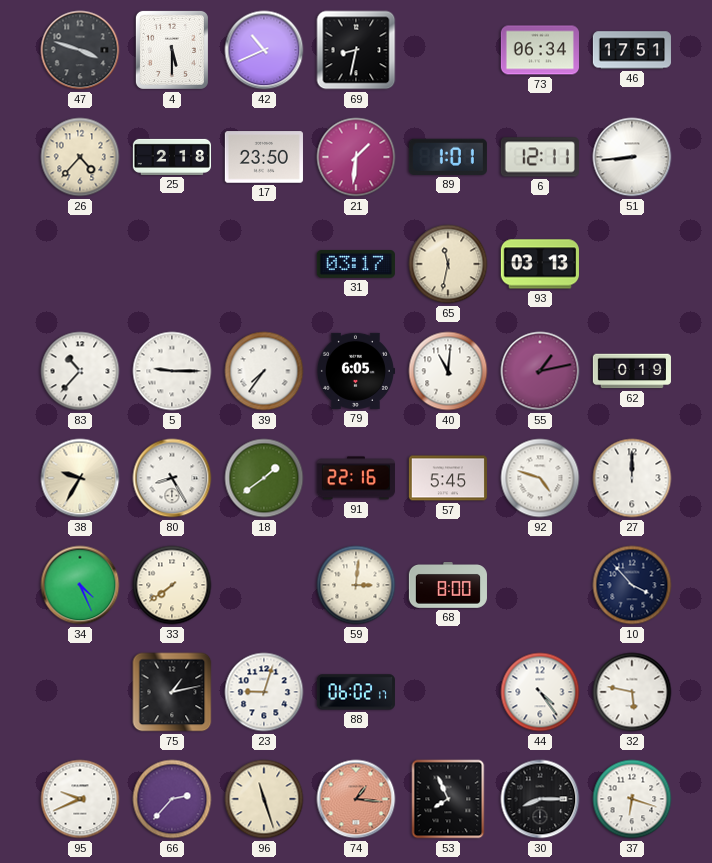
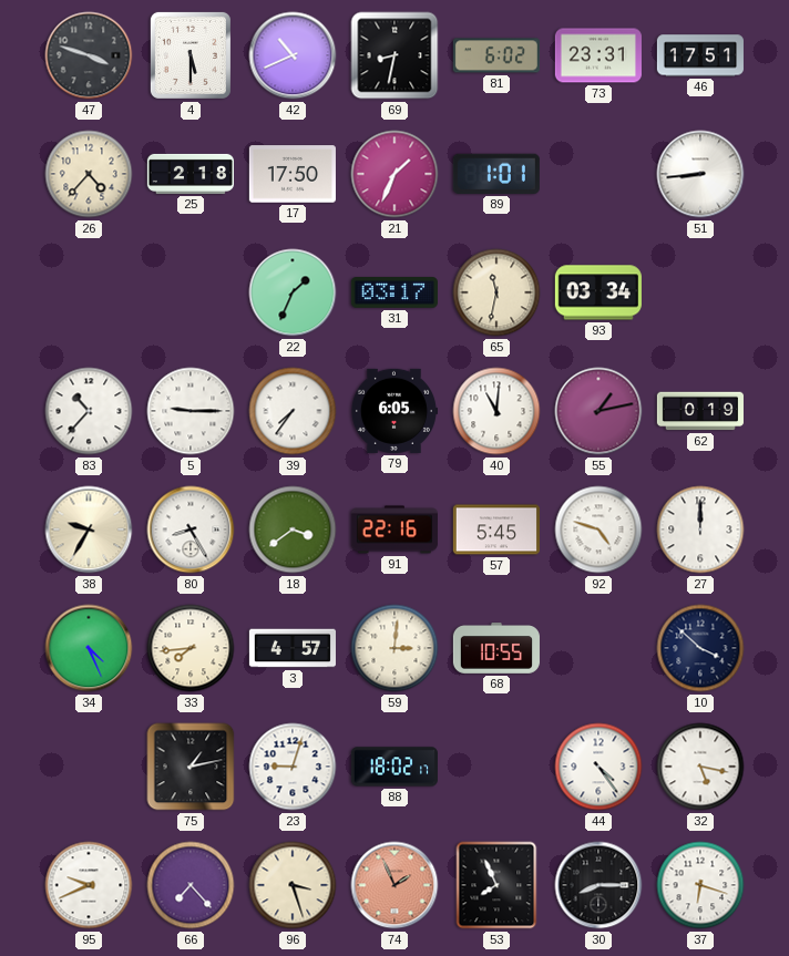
81: none -> 6:02
73: 06:34 -> 23:31
17: 23:50 -> 17:50
21: 1:31 -> 1:34
6: 12:11 -> none
22: none -> 1:34
93: 03:13 -> 03:34
18: 1:39 -> 3:39
33: 7:39 -> 7:44
3: none -> 4:57
68: 8:00 -> 10:55
10: 3:53 -> 3:52
88: 06:02 -> 18:02
32: 5:47 -> 5:17
66: 2:37 -> 7:23
96: 11:27 -> 3:27
74: 1:16 -> 1:56
